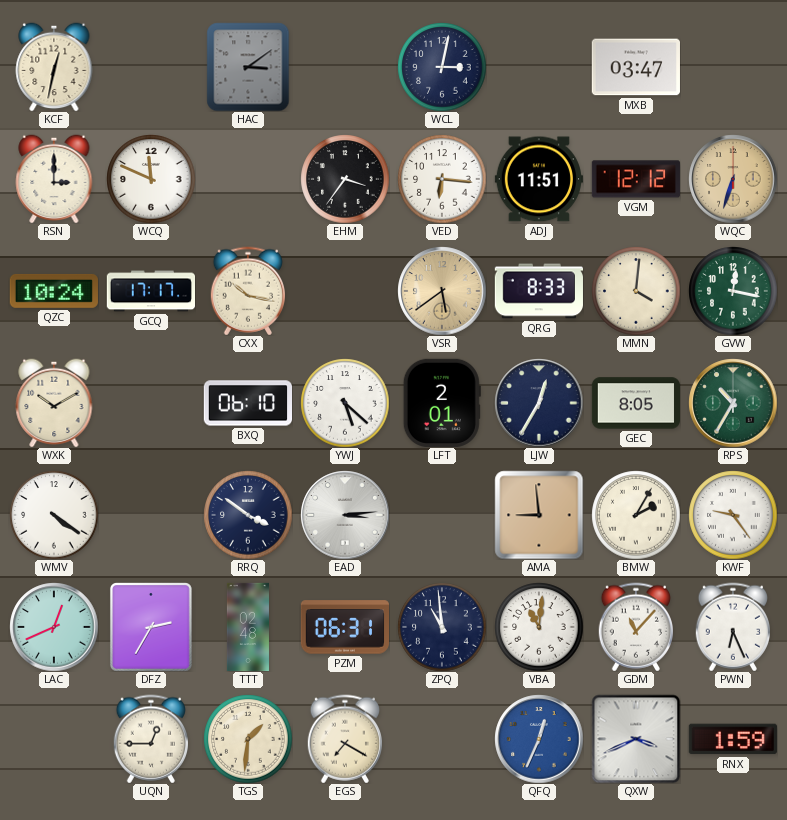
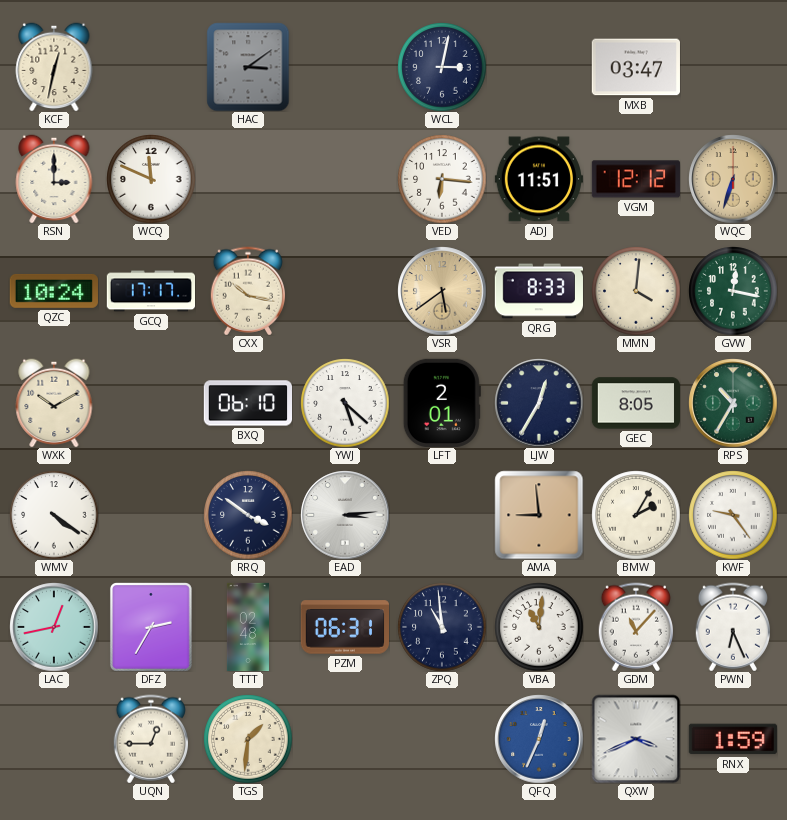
EHM: 3:36 -> none
LAC: 12:41 -> 12:43
EGS: 7:20 -> none
